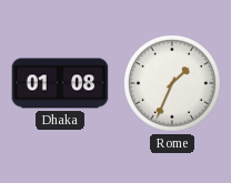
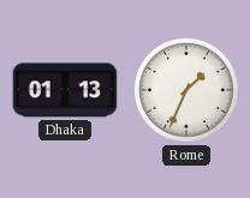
Dhaka: 01:08 -> 01:13
